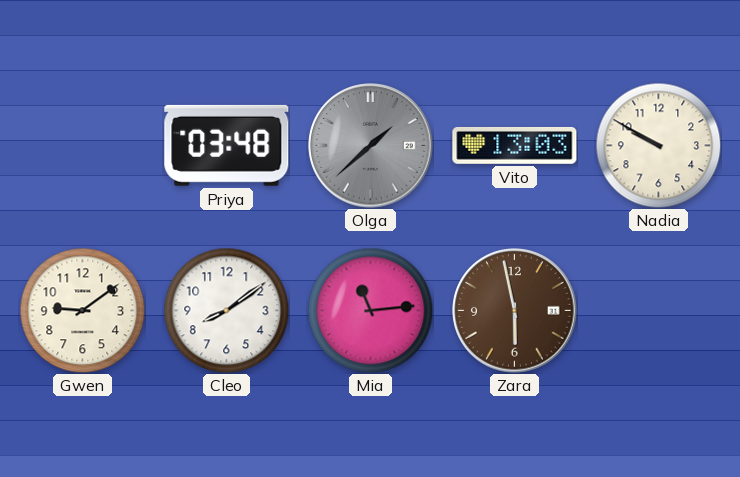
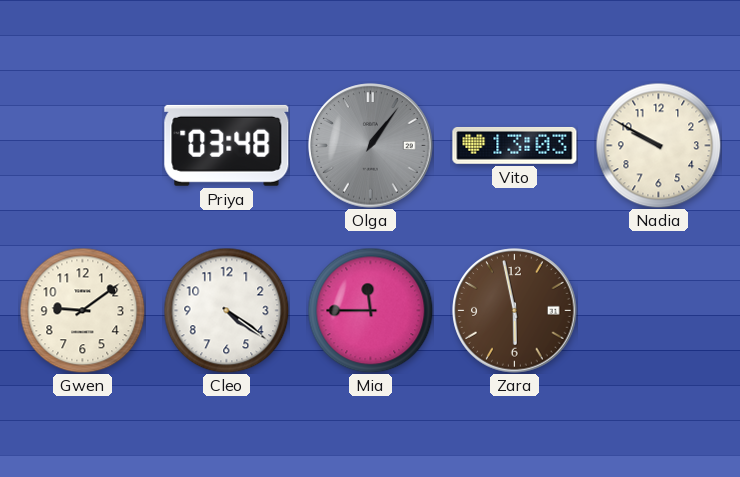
Olga: 1:38 -> 1:06
Cleo: 8:09 -> 4:21
Mia: 11:14 -> 11:45
